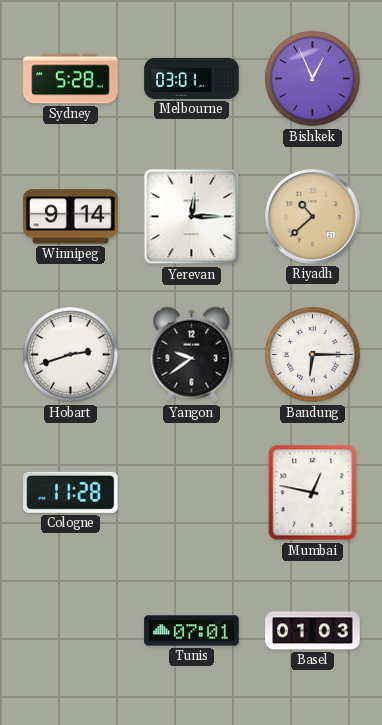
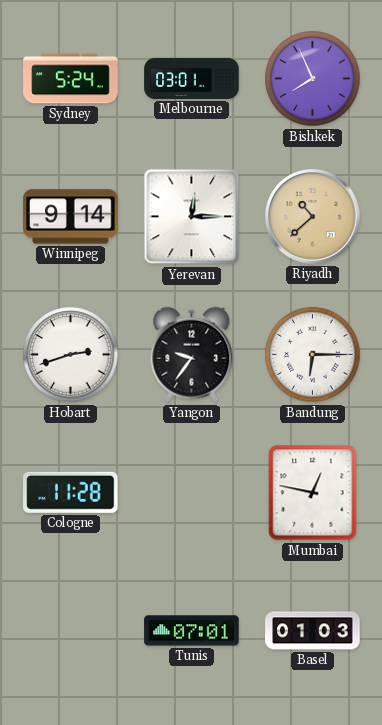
Sydney: 5:28 -> 5:24
Bishkek: 12:56 -> 7:56
Yangon: 9:39 -> 9:36
